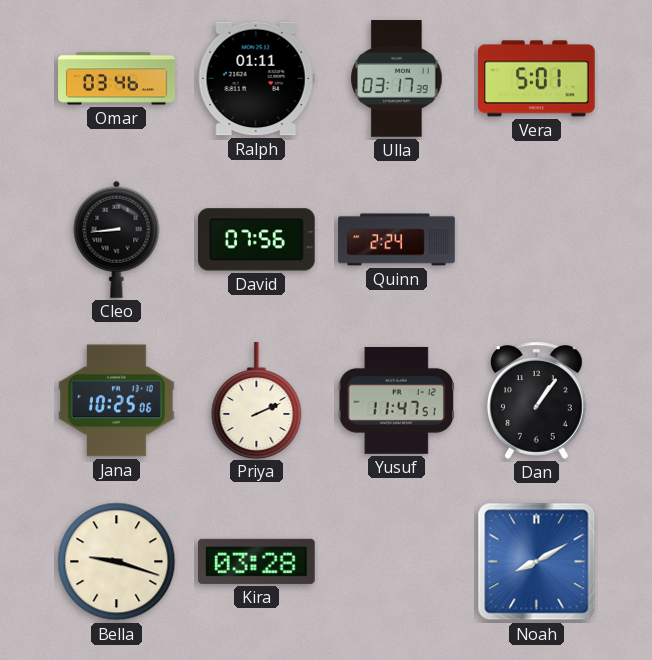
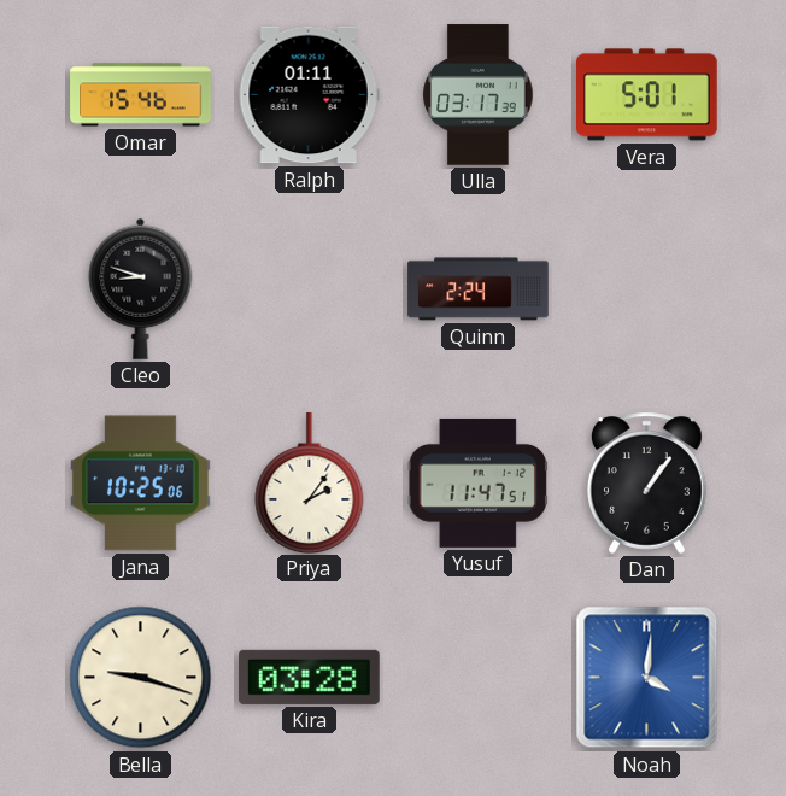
Omar: 03:46 -> 15:46
Cleo: 8:44 -> 8:48
David: 07:56 -> none
Priya: 2:11 -> 2:06
Noah: 8:10 -> 4:01
